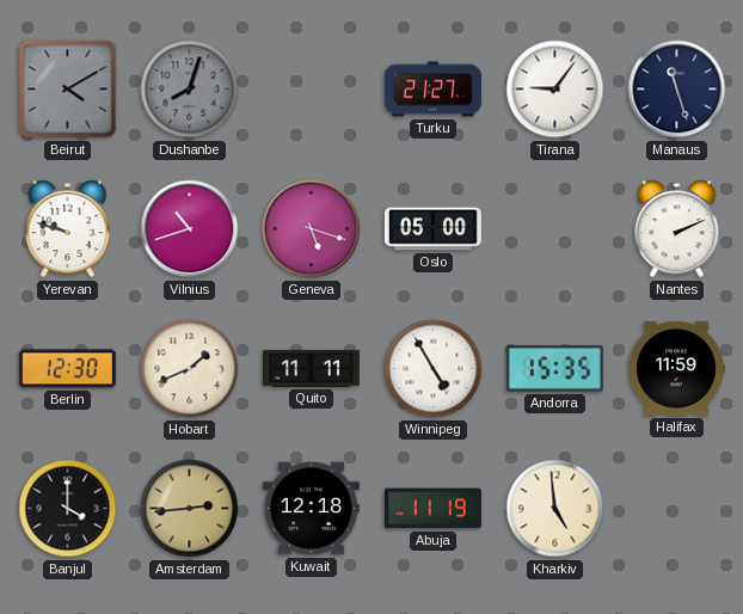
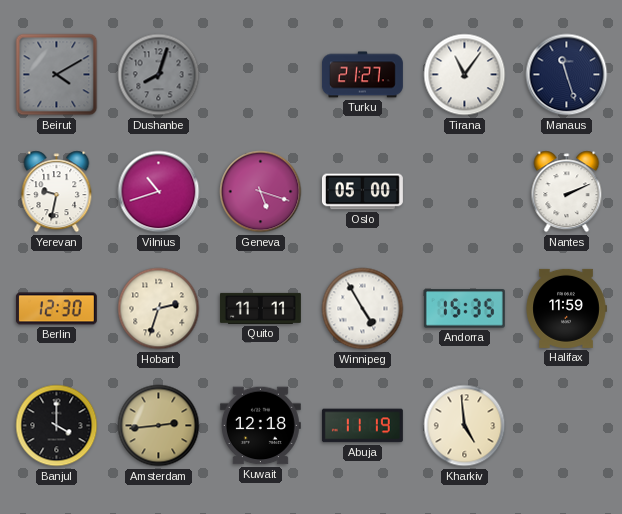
Tirana: 9:06 -> 11:06
Yerevan: 9:48 -> 9:32
Hobart: 1:41 -> 2:33
